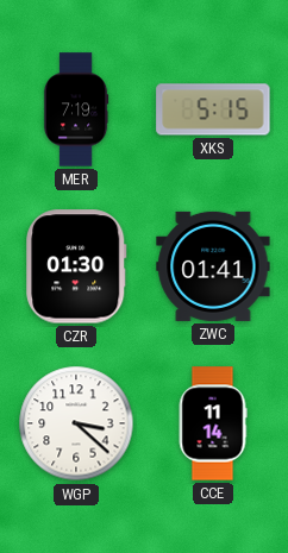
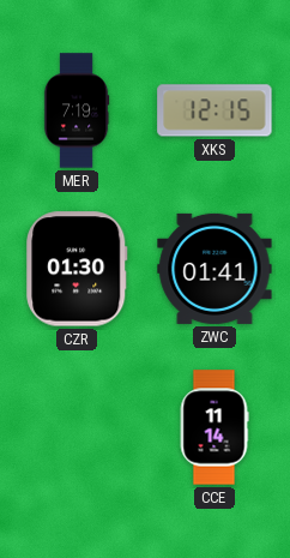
XKS: 5:15 -> 12:15
WGP: 3:22 -> none
